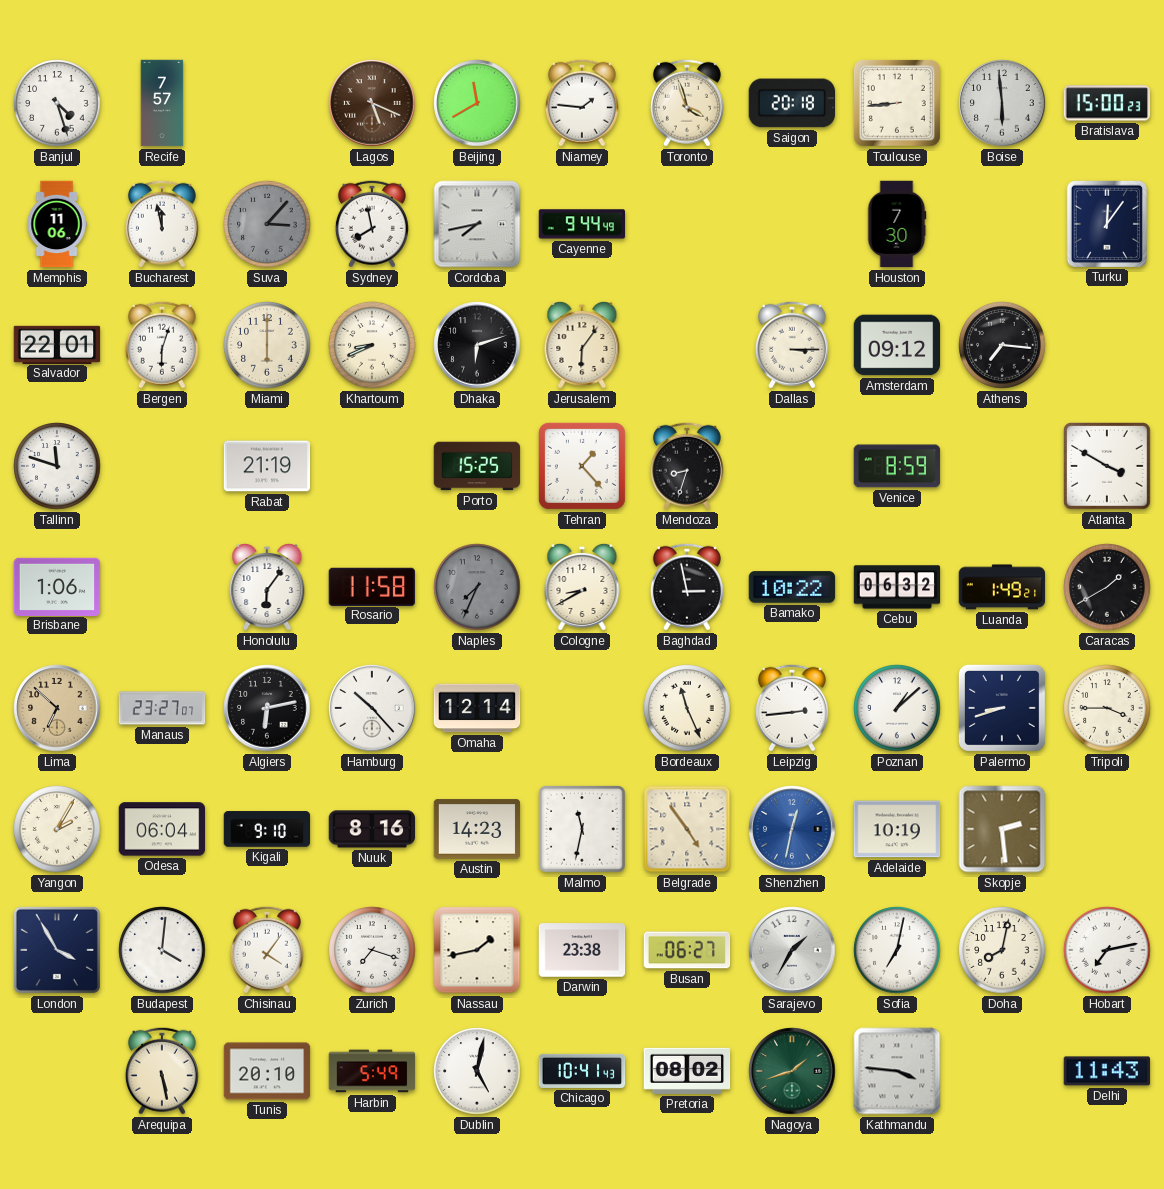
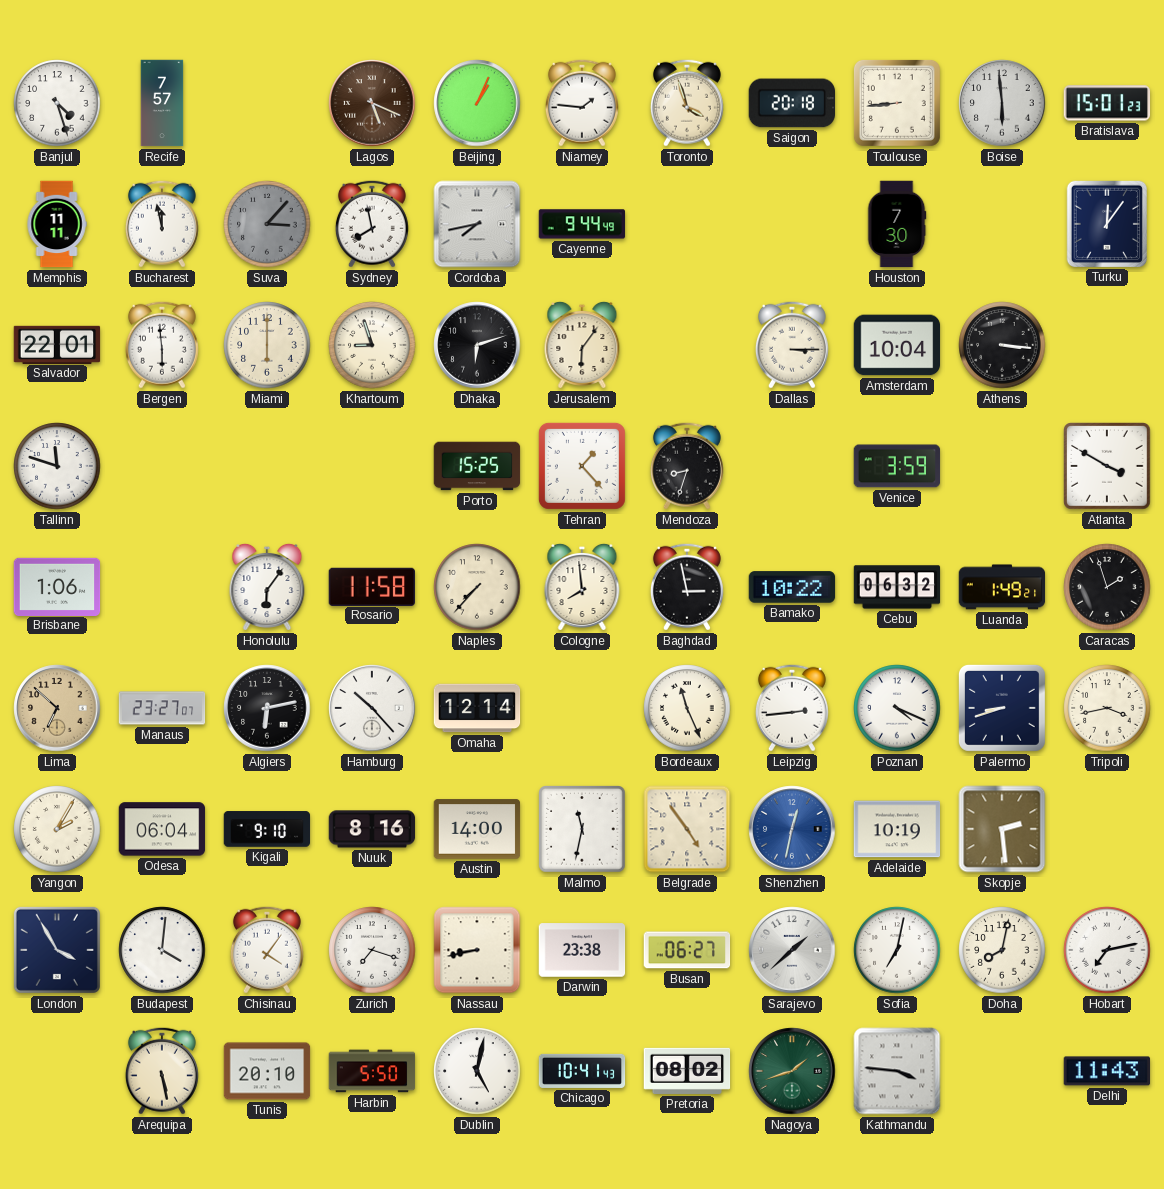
Beijing: 11:40 -> 1:04
Bratislava: 15:00 -> 15:01
Memphis: 11:06 -> 11:11
Bergen: 6:03 -> 5:59
Khartoum: 8:41 -> 8:57
Amsterdam: 09:12 -> 10:04
Athens: 7:16 -> 3:16
Rabat: 21:19 -> none
Venice: 8:59 -> 3:59
Naples: 7:34 -> 7:37
Naples dial: grey -> cream
Cologne: 8:40 -> 7:59
Caracas: 1:40 -> 1:57
Poznan: 1:08 -> 4:19
Tripoli: 3:45 -> 3:43
Austin: 14:23 -> 14:00
Nassau: 1:43 -> 8:43
Sarajevo: 1:35 -> 1:38
Harbin: 5:49 -> 5:50
